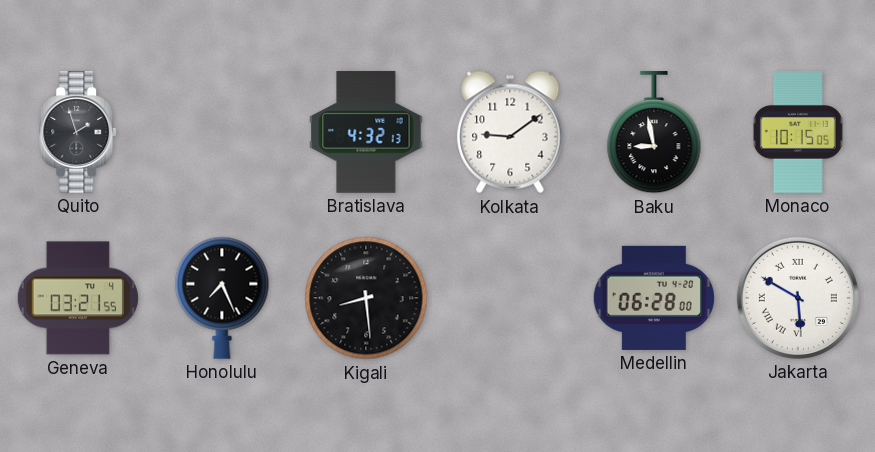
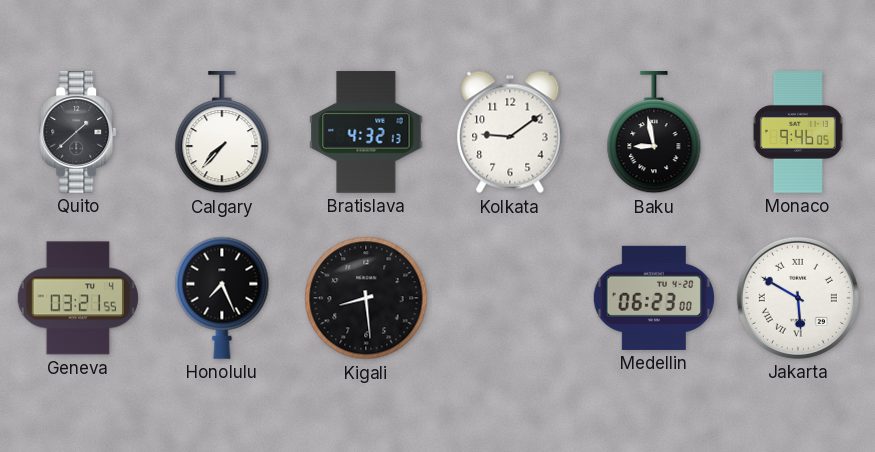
Quito: 1:57 -> 1:38
Calgary: none -> 7:37
Monaco: 10:15 -> 9:46
Medellin: 06:28 -> 06:23
